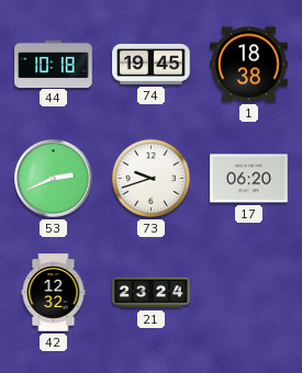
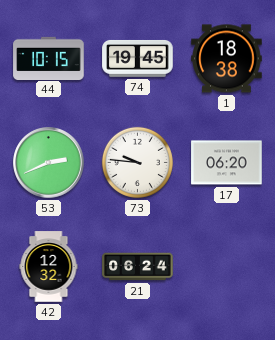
44: 10:18 -> 10:15
73: 9:42 -> 9:46
21: 23:24 -> 06:24
